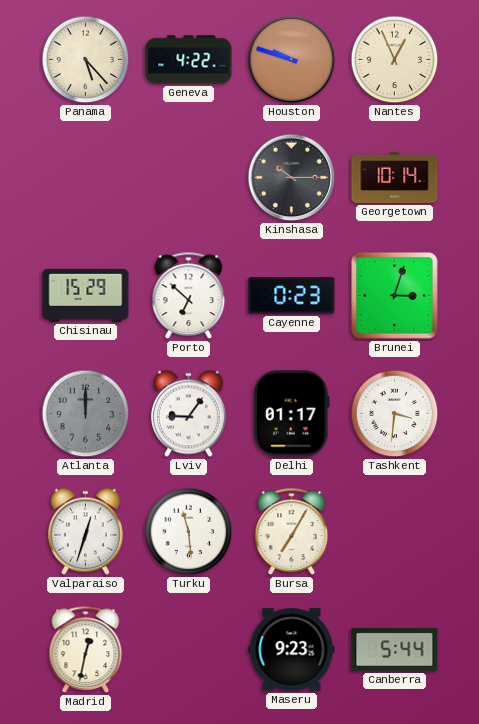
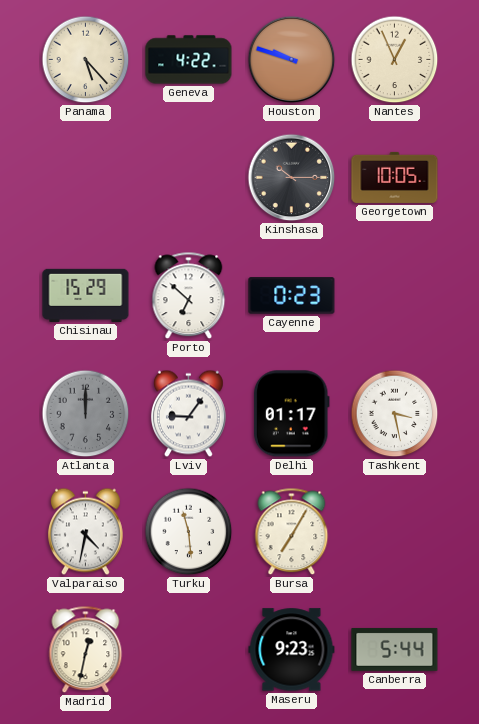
Georgetown: 10:14 -> 10:05
Brunei: 3:03 -> none
Tashkent: 3:31 -> 3:28
Valparaiso: 12:33 -> 4:32
